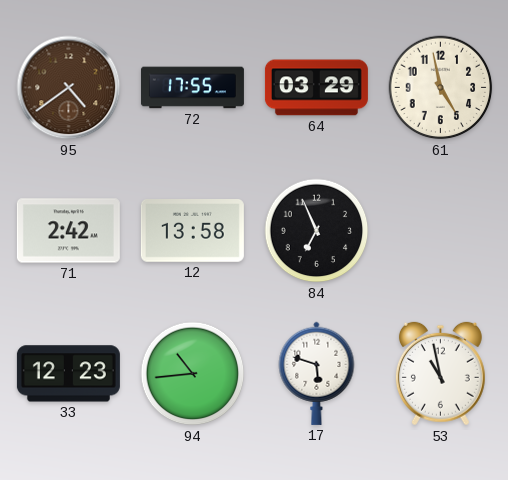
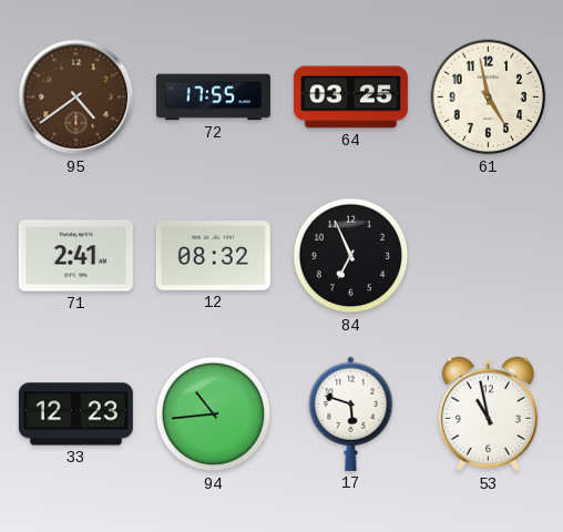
64: 03:29 -> 03:25
71: 2:42 -> 2:41
12: 13:58 -> 08:32
